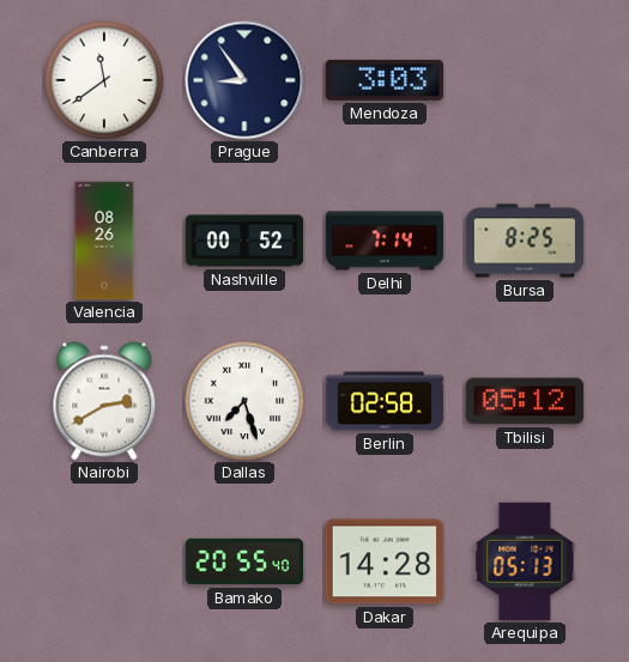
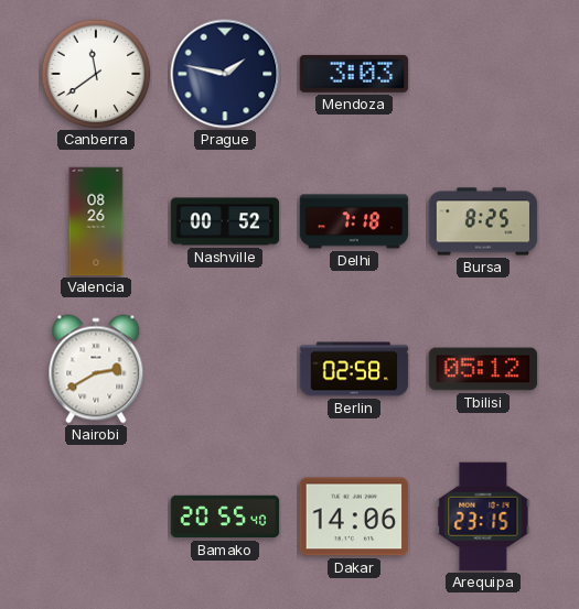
Prague: 8:54 -> 1:47
Delhi: 7:14 -> 7:18
Dallas: 7:27 -> none
Dakar: 14:28 -> 14:06
Arequipa: 05:13 -> 23:15
